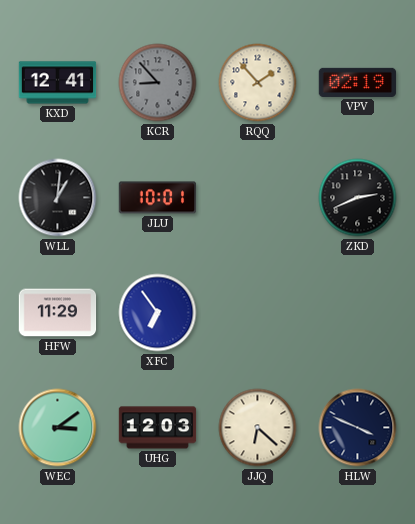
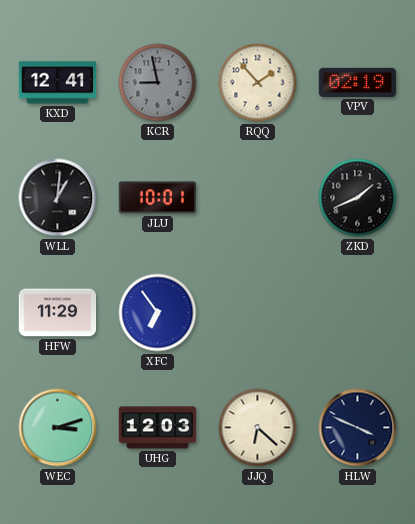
KCR: 8:53 -> 8:58
ZKD: 2:41 -> 1:41
WEC: 3:09 -> 3:12
